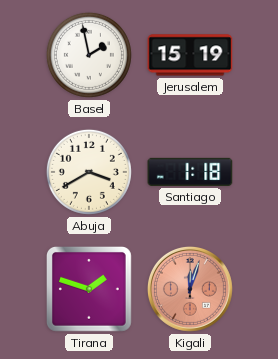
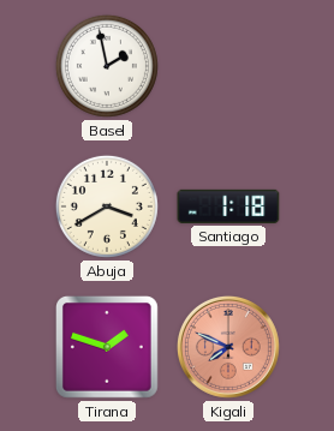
Jerusalem: 15:19 -> none
Kigali: 12:03 -> 7:49
